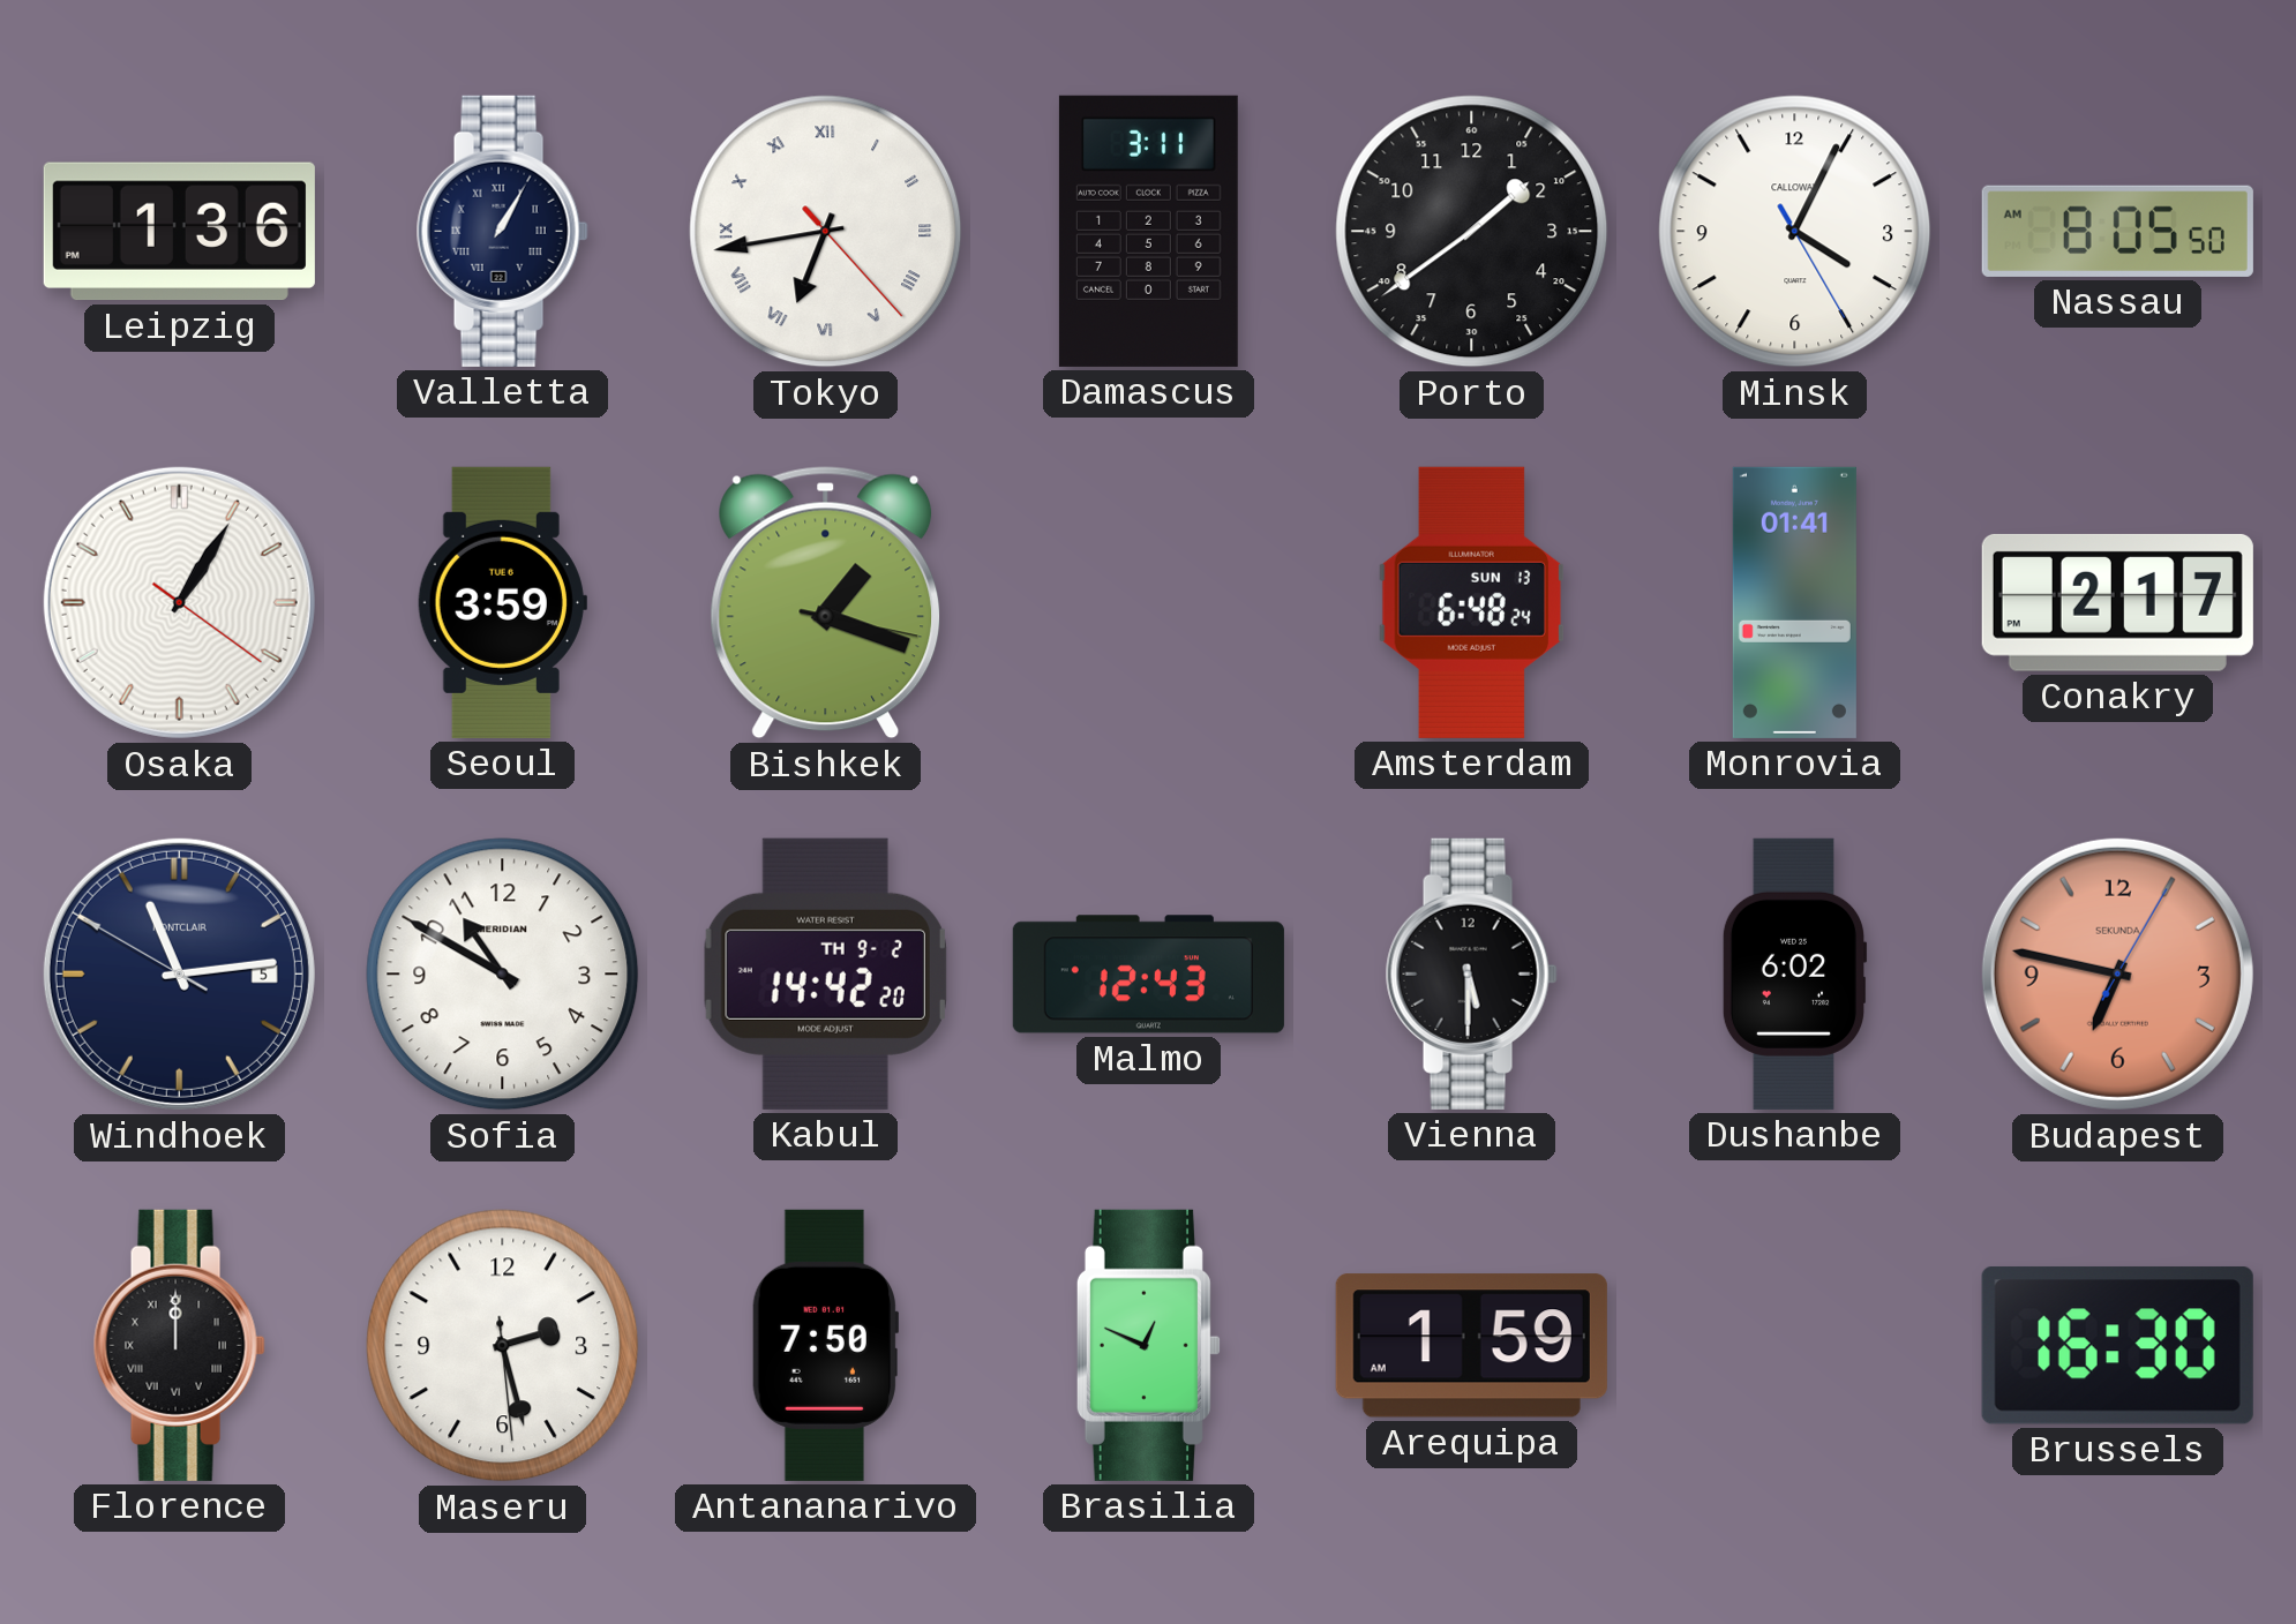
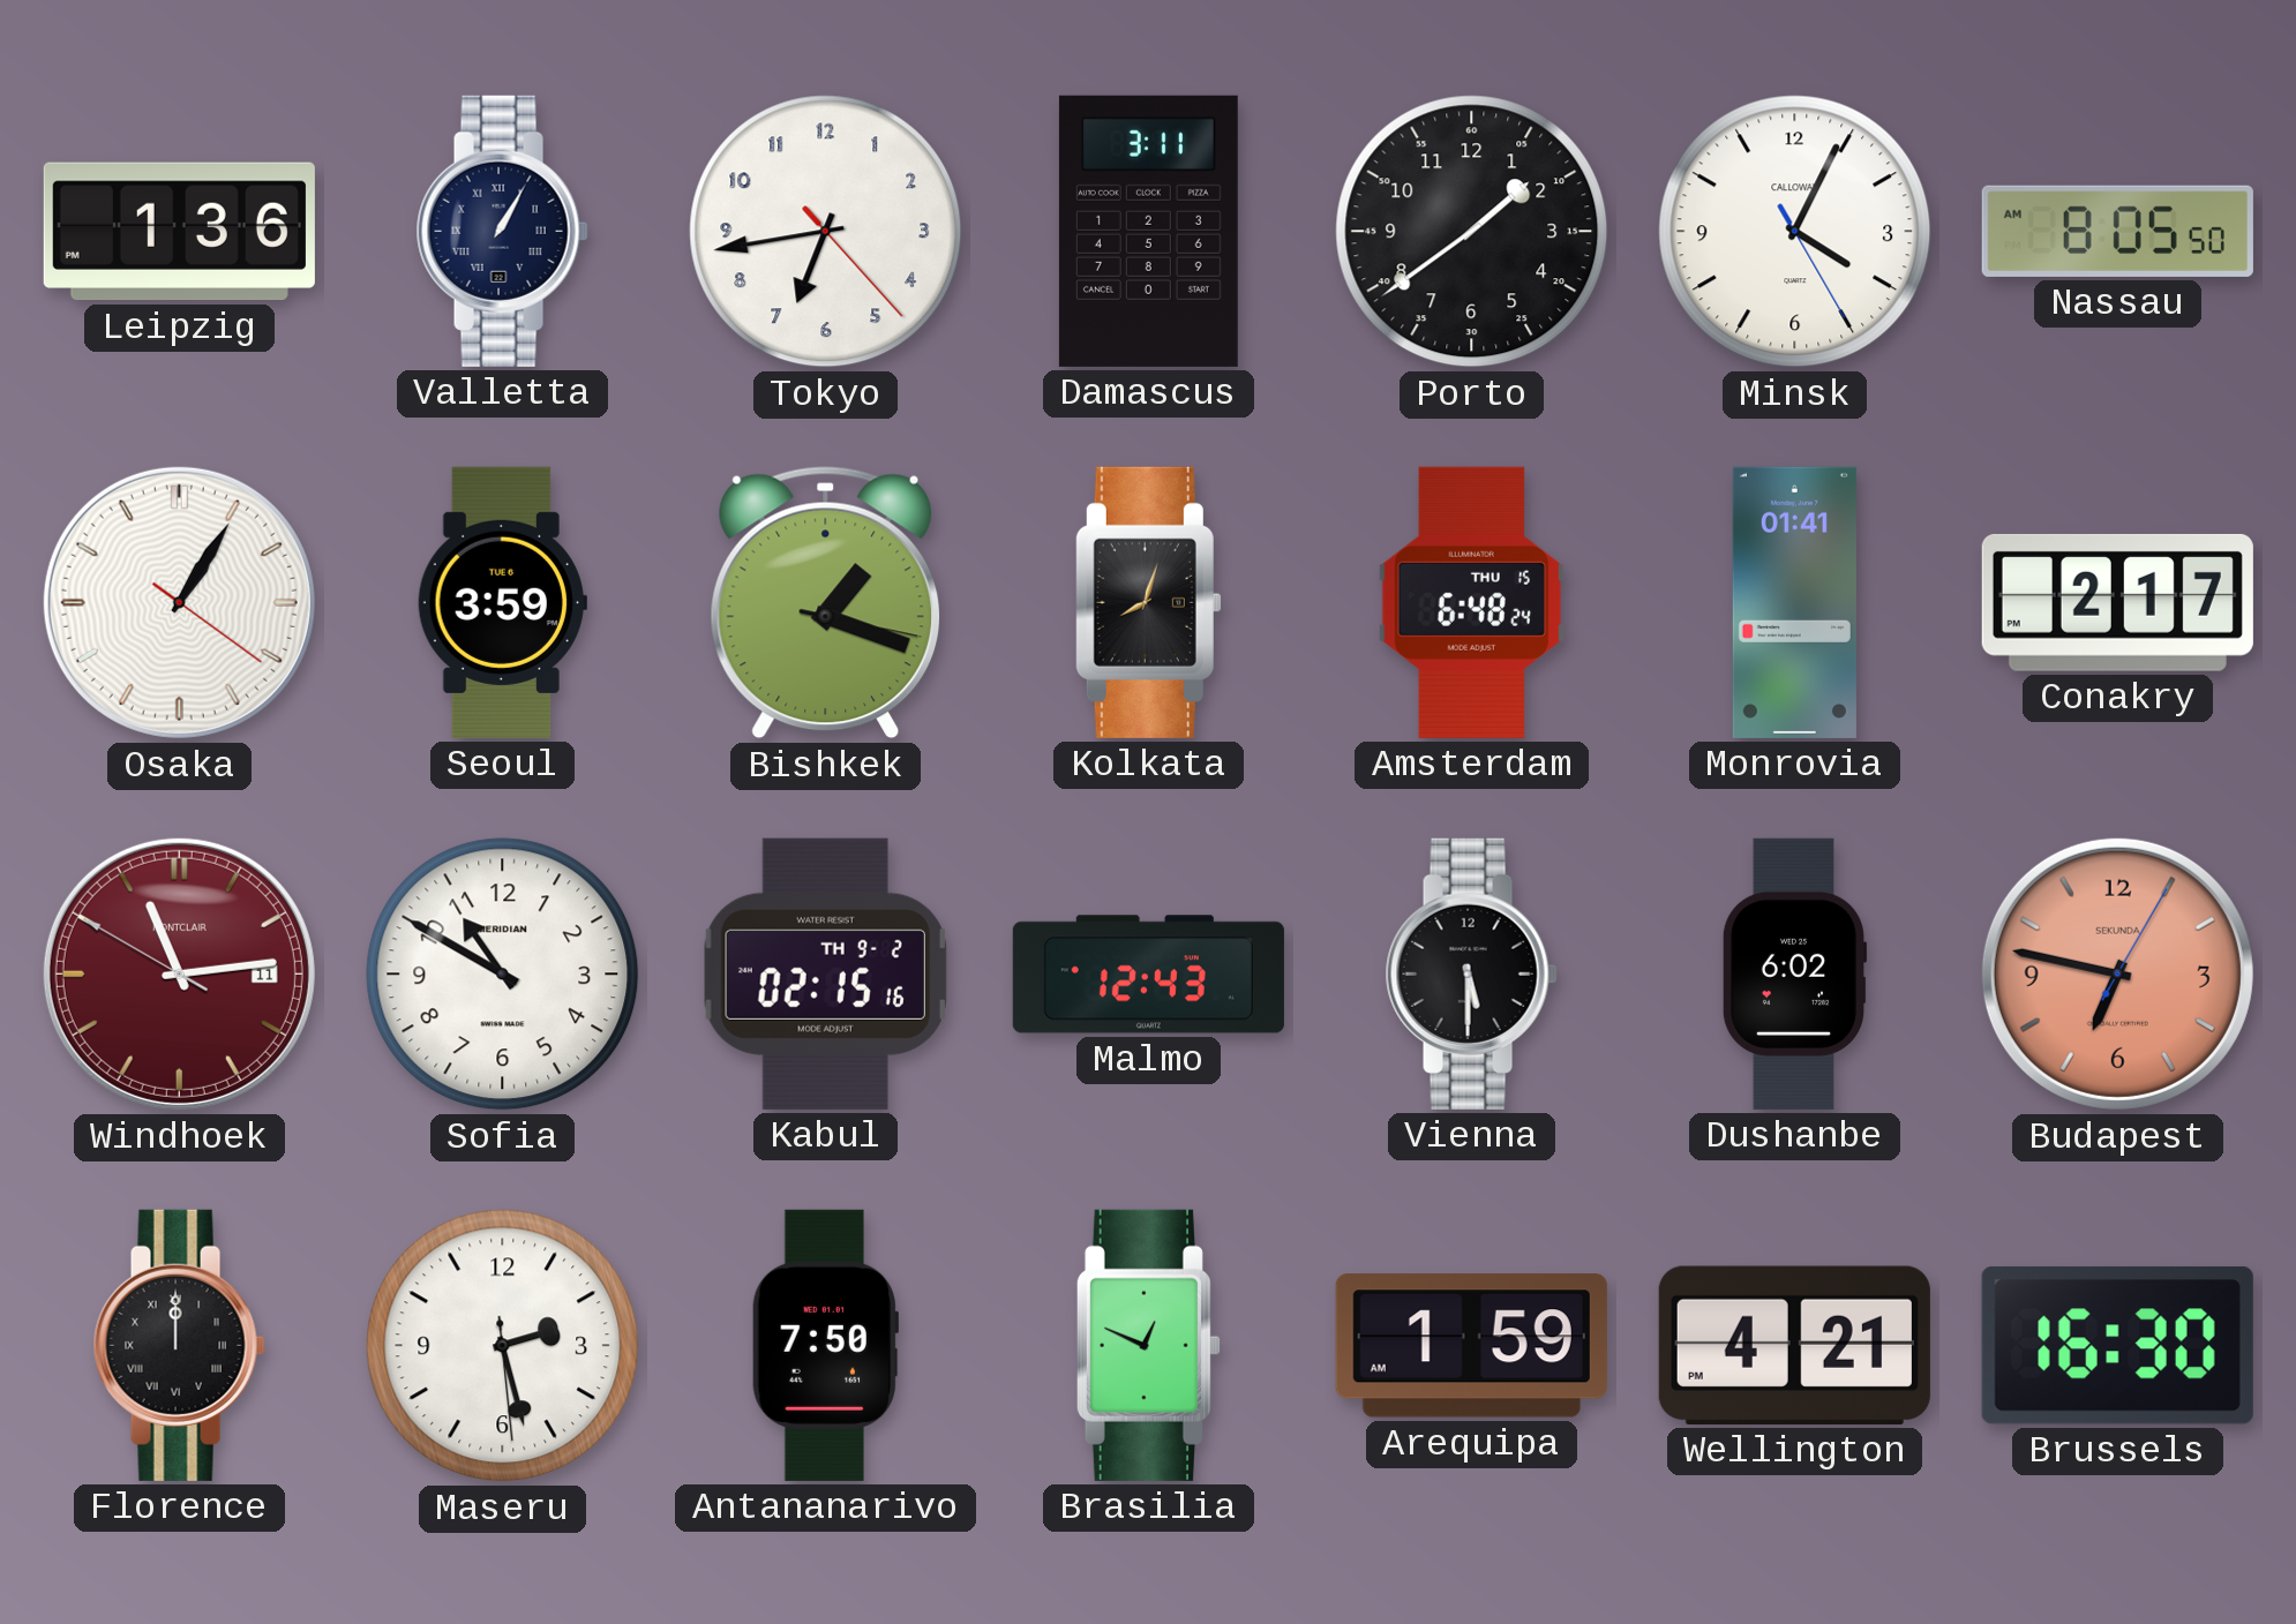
Tokyo numerals: Roman -> Arabic
Kolkata: none -> 8:03
Amsterdam date: SUN 13 -> THU 15
Windhoek date: 5 -> 11
Windhoek dial: navy -> burgundy
Kabul: 14:42 -> 02:15
Wellington: none -> 4:21
